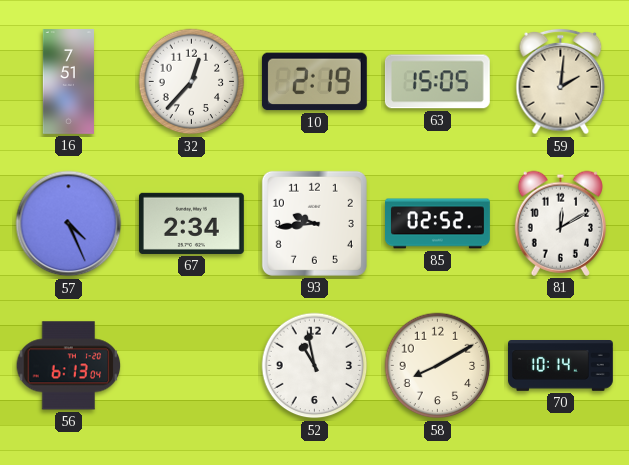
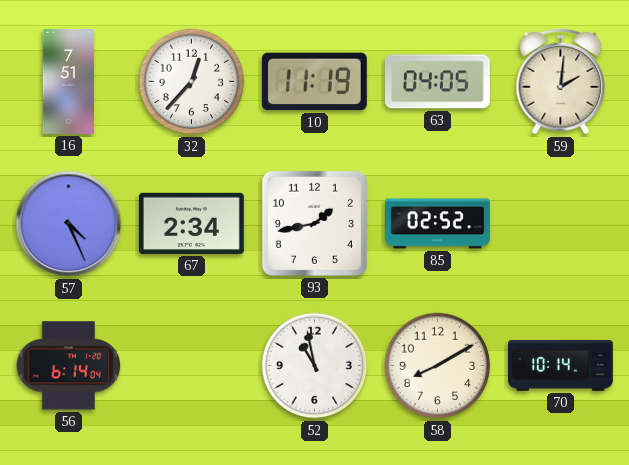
10: 2:19 -> 11:19
63: 15:05 -> 04:05
93: 9:44 -> 1:43
81: 12:10 -> none
56: 6:13 -> 6:14
